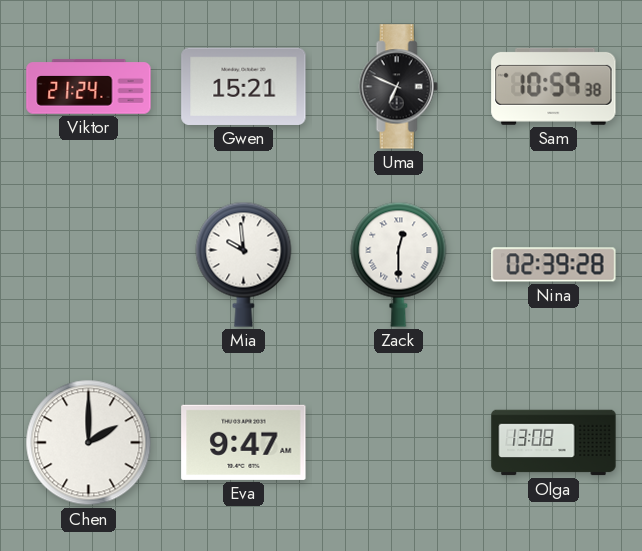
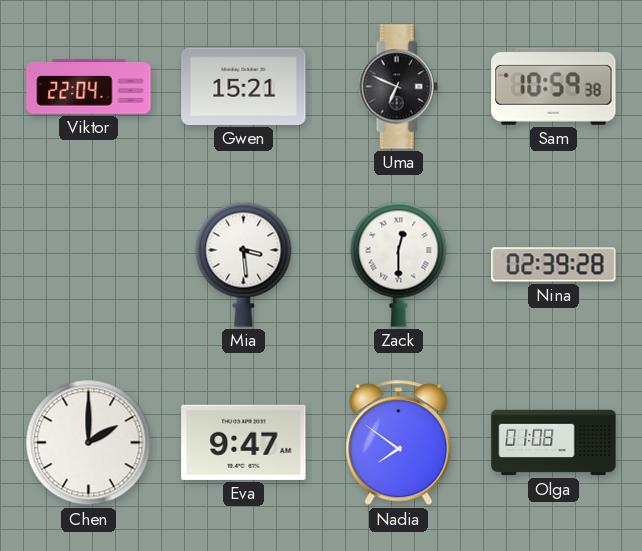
Viktor: 21:24 -> 22:04
Mia: 9:59 -> 3:29
Nadia: none -> 7:51
Olga: 13:08 -> 01:08
